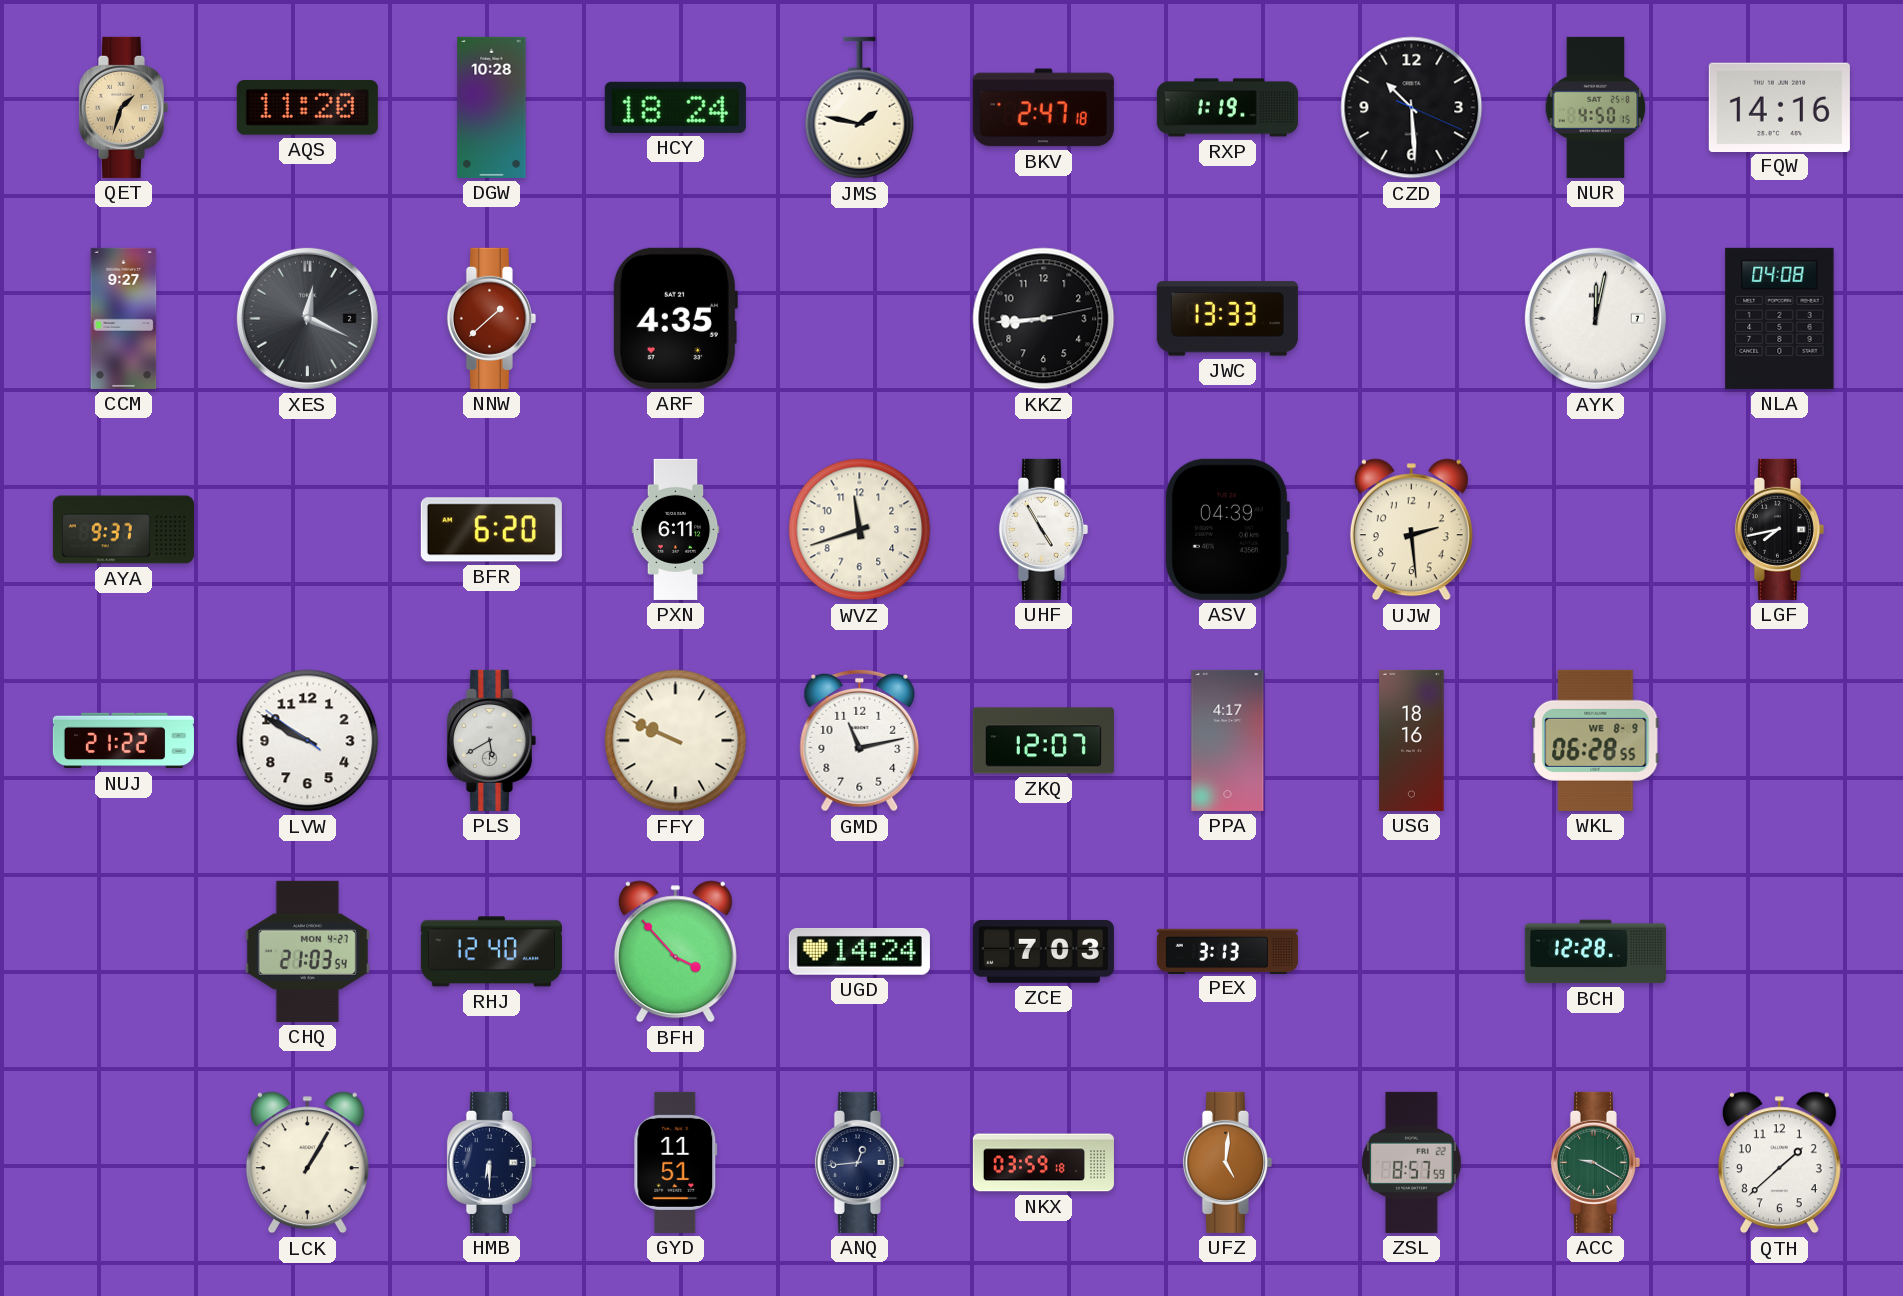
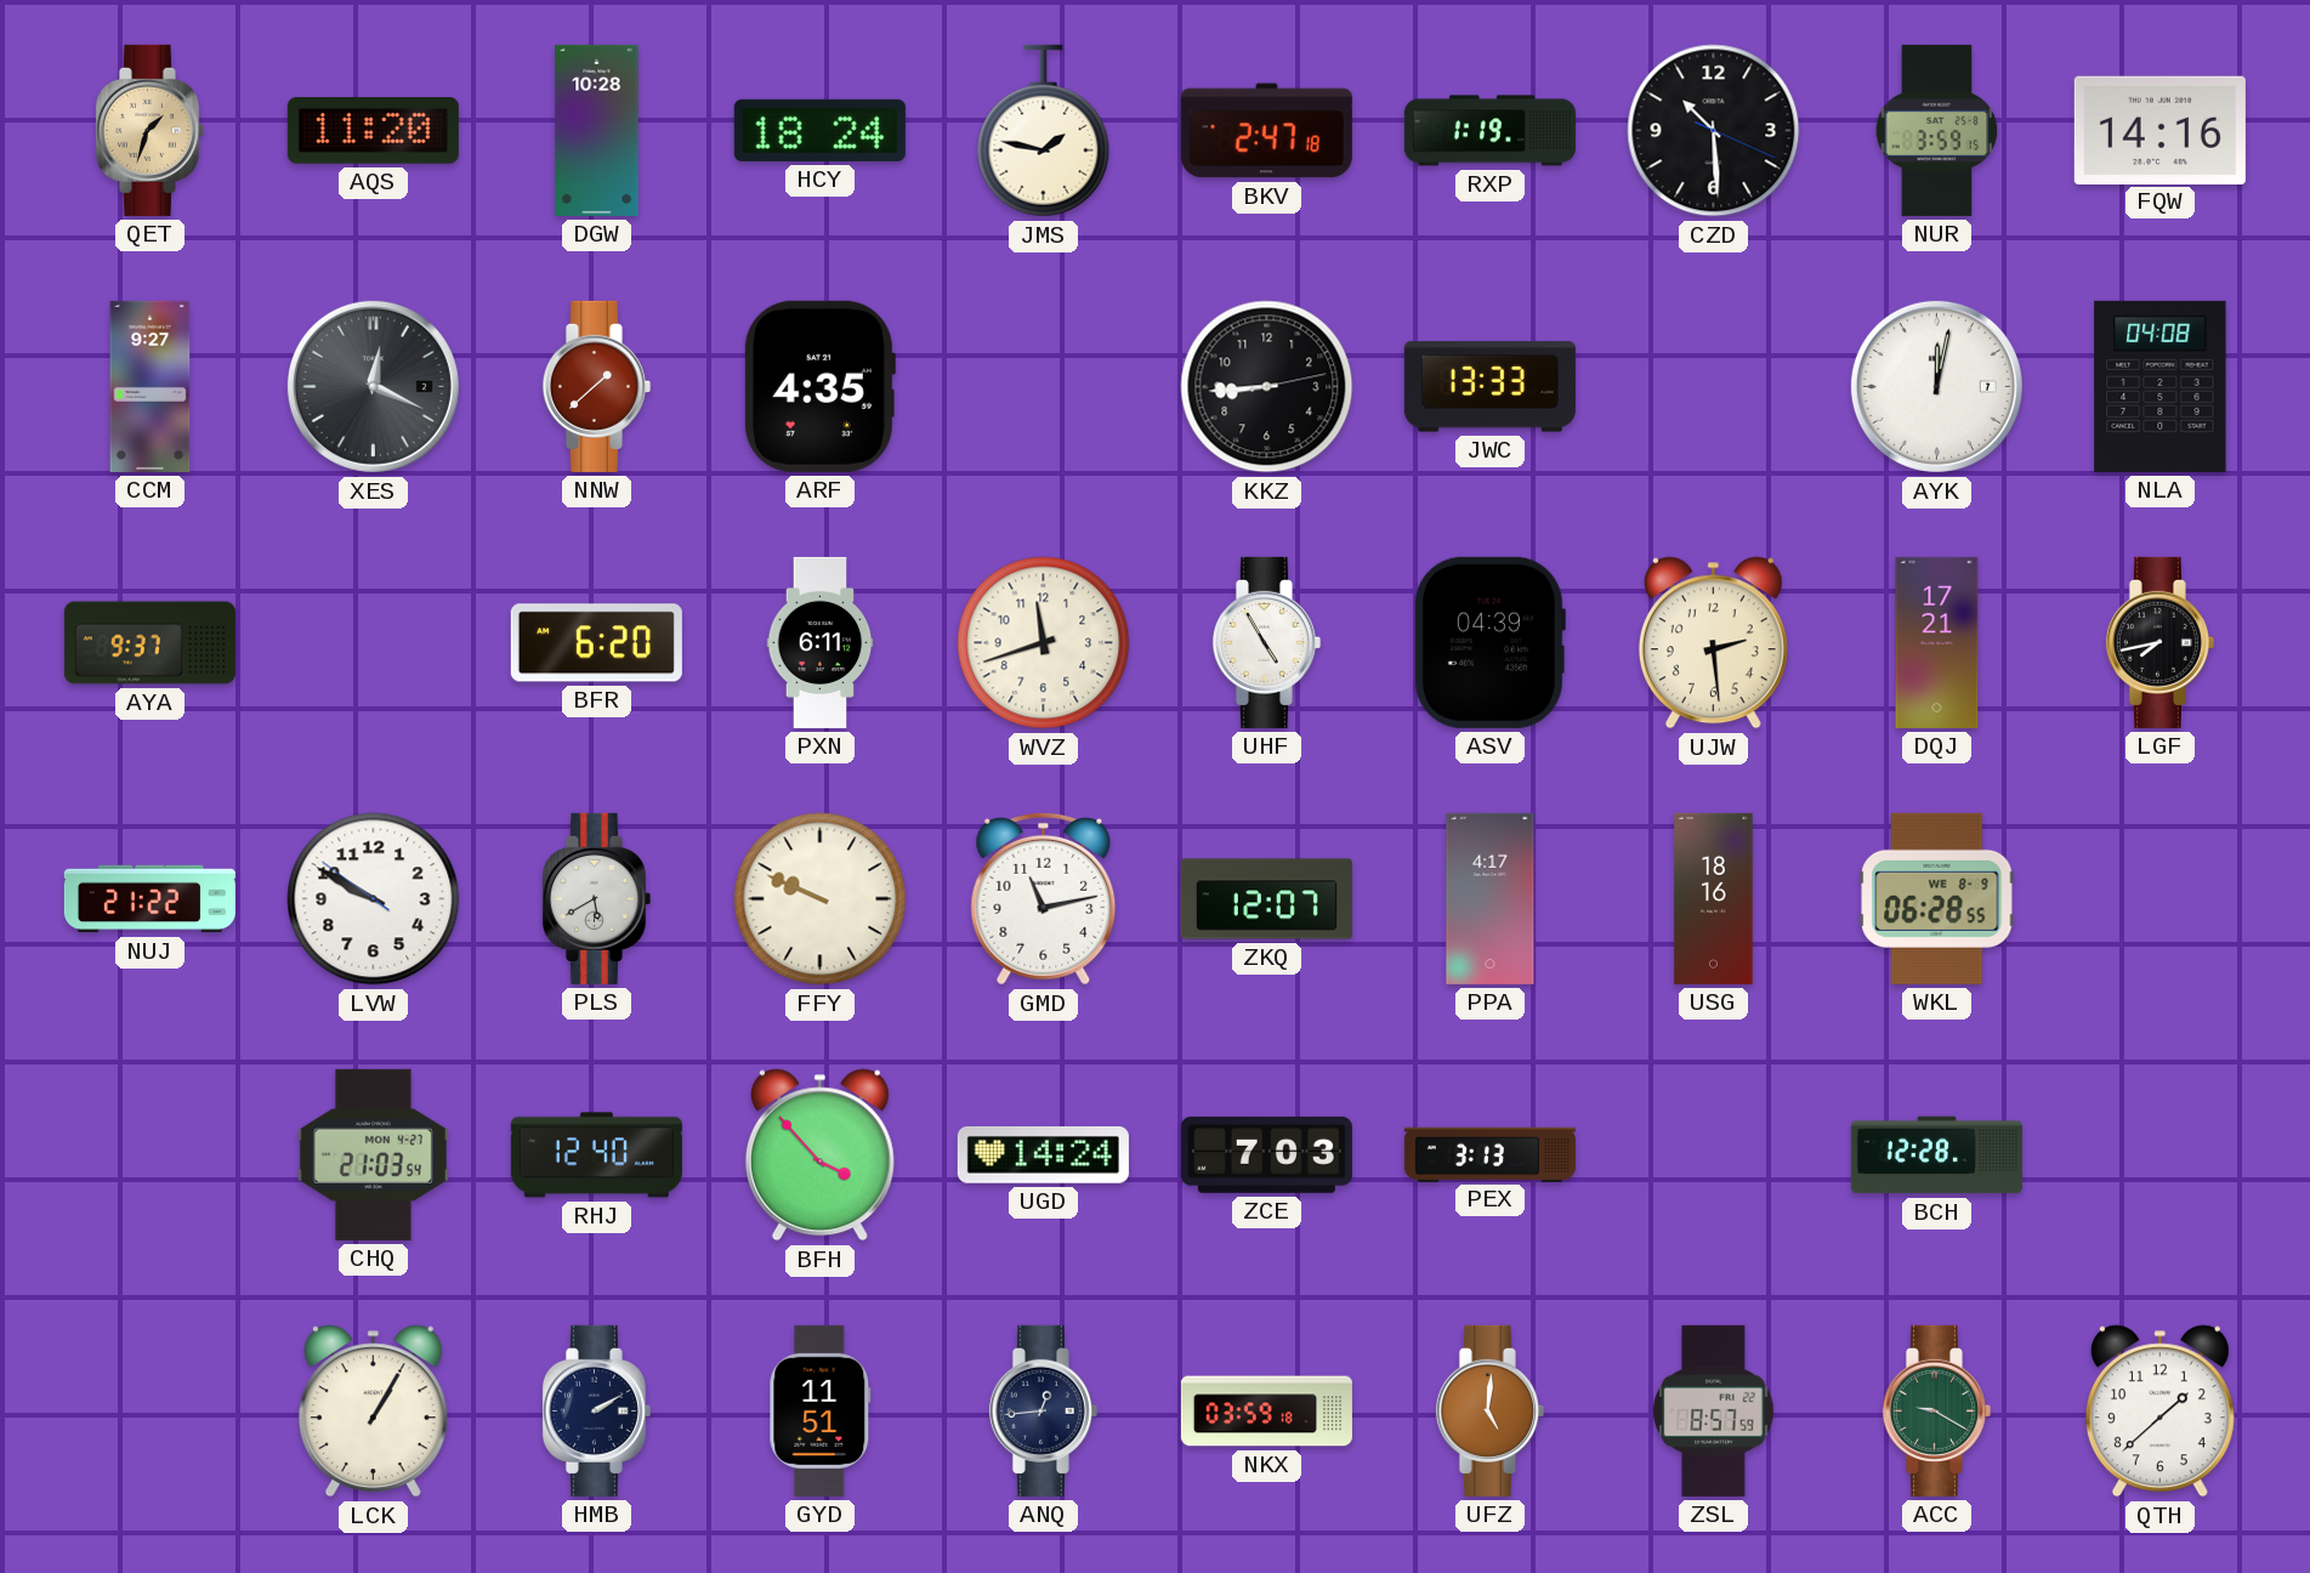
NUR: 4:50 -> 3:59
DQJ: none -> 17:21
HMB: 6:30 -> 2:10
